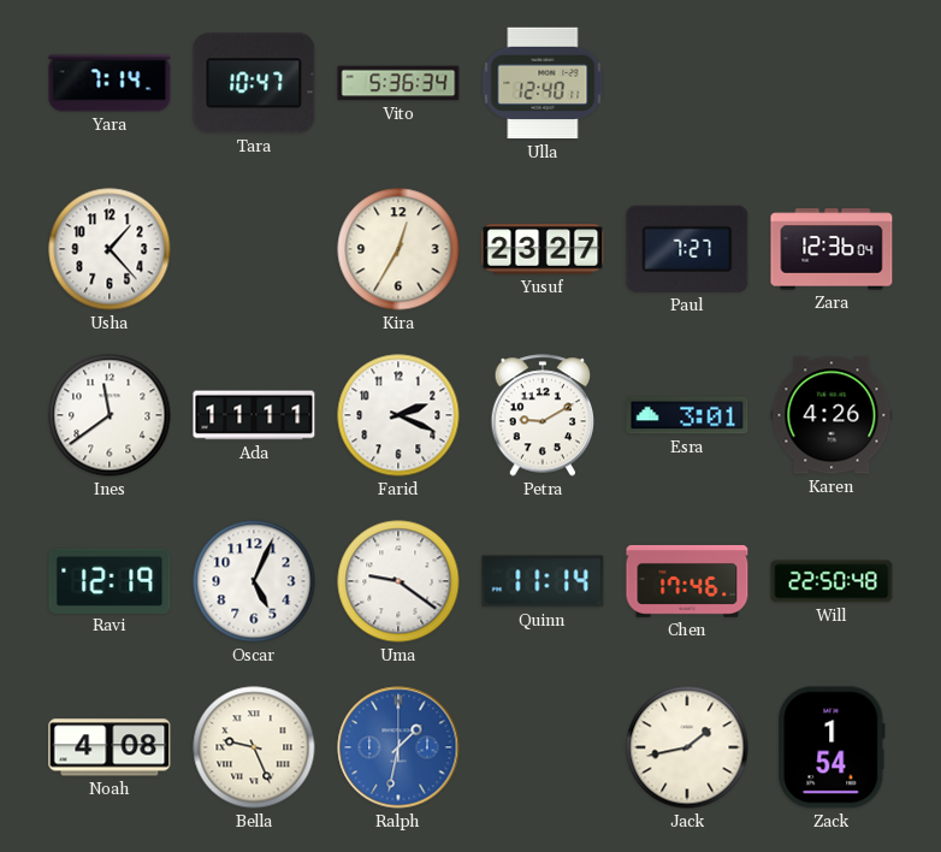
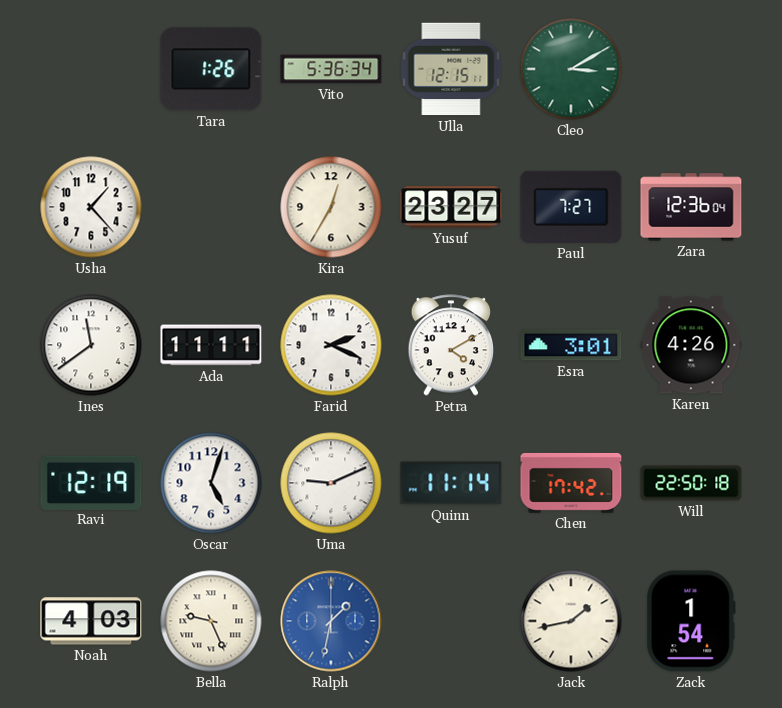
Yara: 7:14 -> none
Tara: 10:47 -> 1:26
Ulla: 12:40 -> 12:15
Cleo: none -> 3:10
Petra: 9:10 -> 4:10
Oscar: 5:04 -> 5:03
Uma: 9:21 -> 9:11
Chen: 17:46 -> 17:42
Will: 22:50:48 -> 22:50:18
Noah: 4:08 -> 4:03
